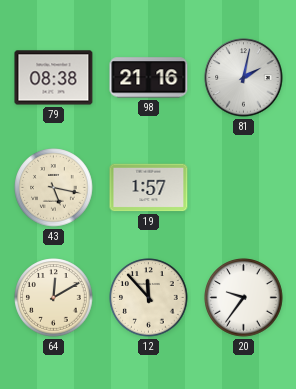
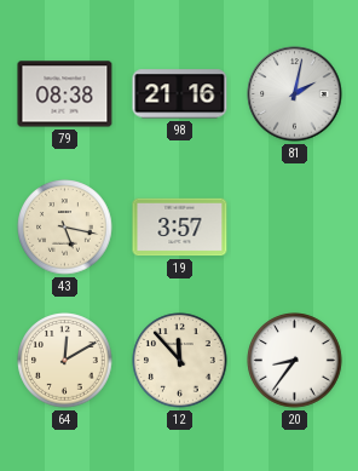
19: 1:57 -> 3:57
20: 9:36 -> 8:36
